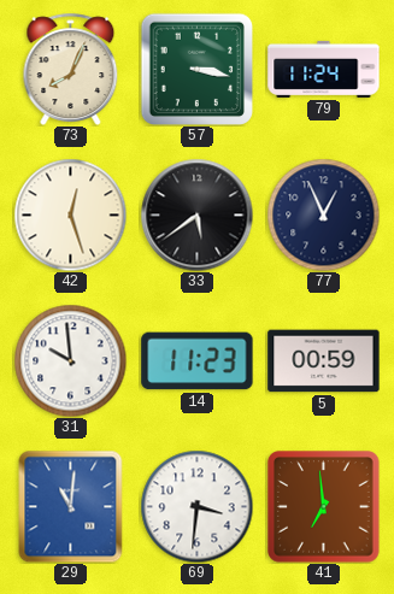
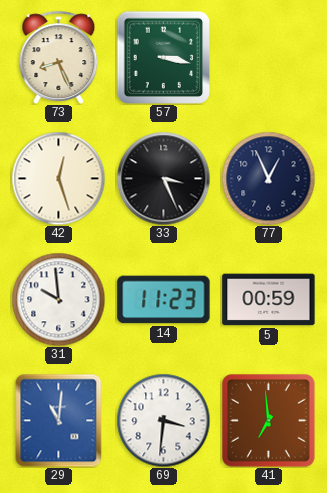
73: 8:04 -> 8:26
79: 11:24 -> none
33: 5:39 -> 3:26
